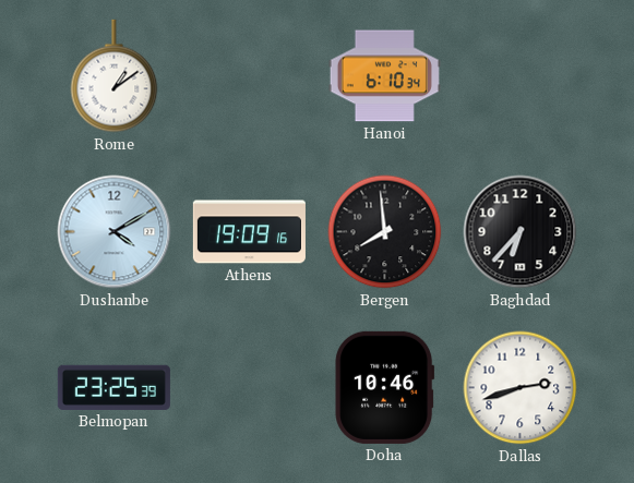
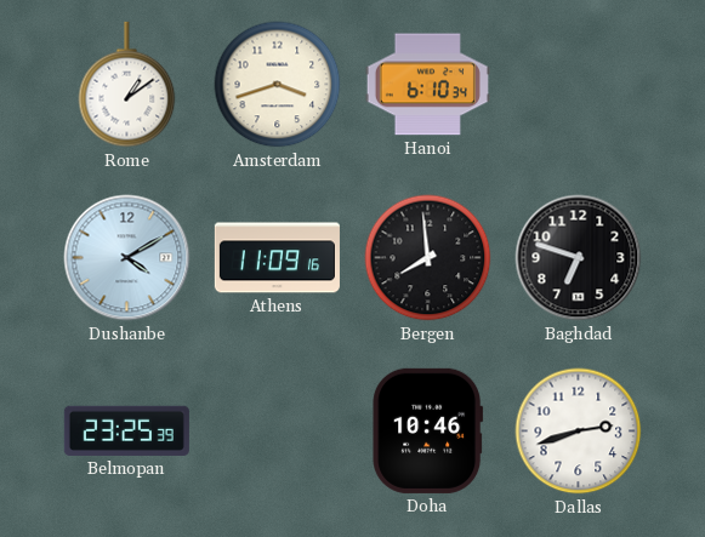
Amsterdam: none -> 3:42
Athens: 19:09 -> 11:09
Baghdad: 6:37 -> 6:48
